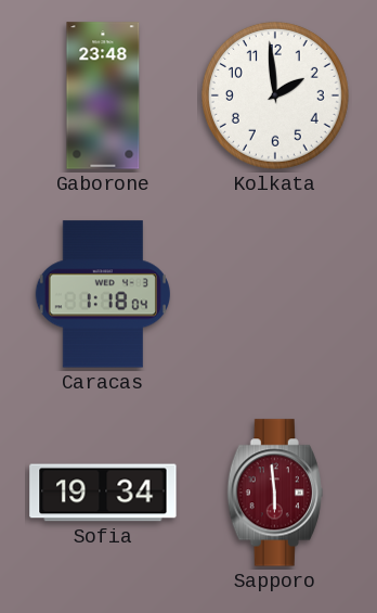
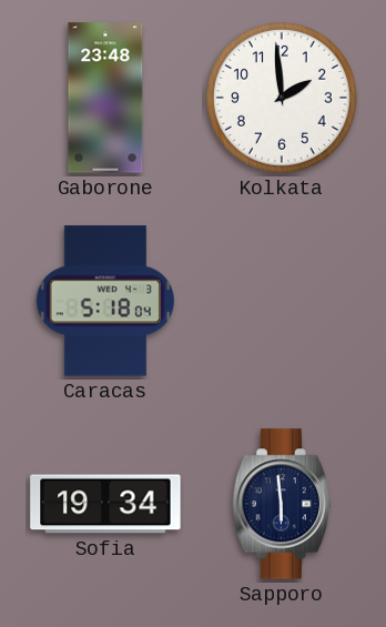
Caracas: 1:18 -> 5:18
Sapporo dial: burgundy -> navy
